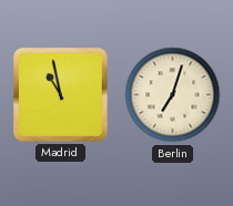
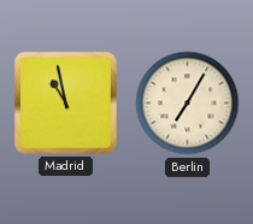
Berlin: 7:03 -> 7:05
